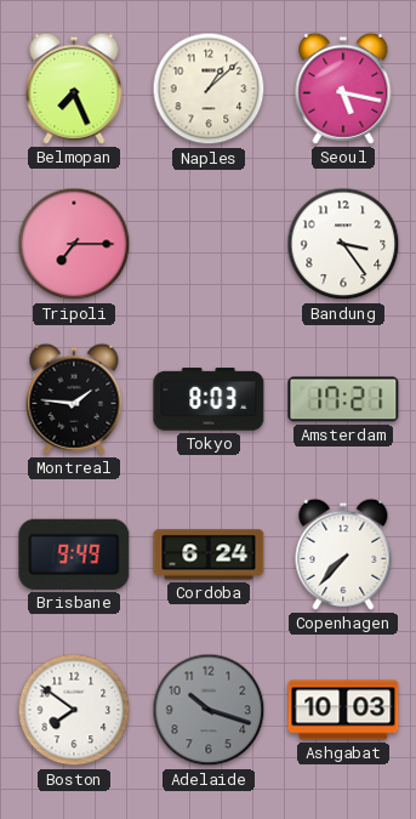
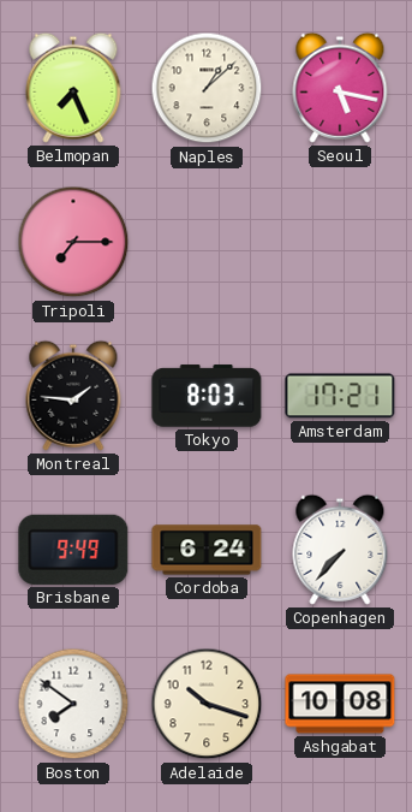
Bandung: 3:24 -> none
Adelaide dial: grey -> cream
Ashgabat: 10:03 -> 10:08
